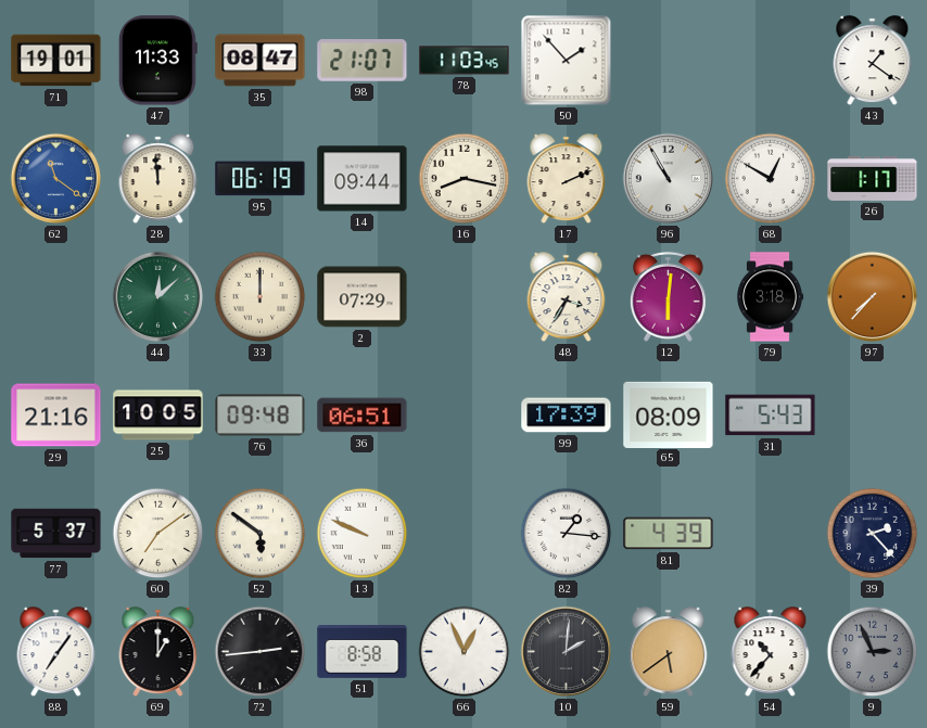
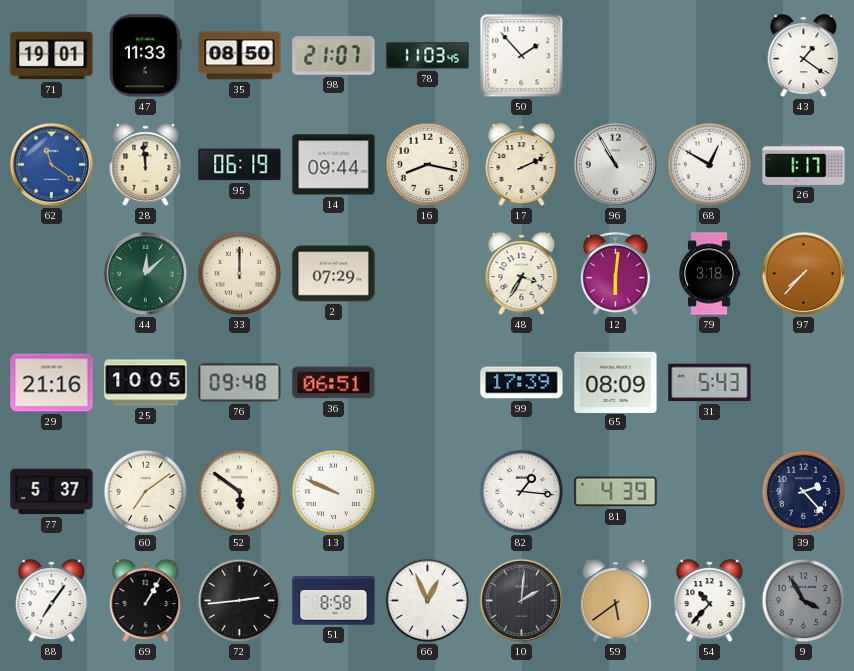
35: 08:47 -> 08:50
69: 1:00 -> 1:05
9: 2:56 -> 3:55
